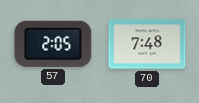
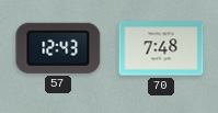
57: 2:05 -> 12:43
